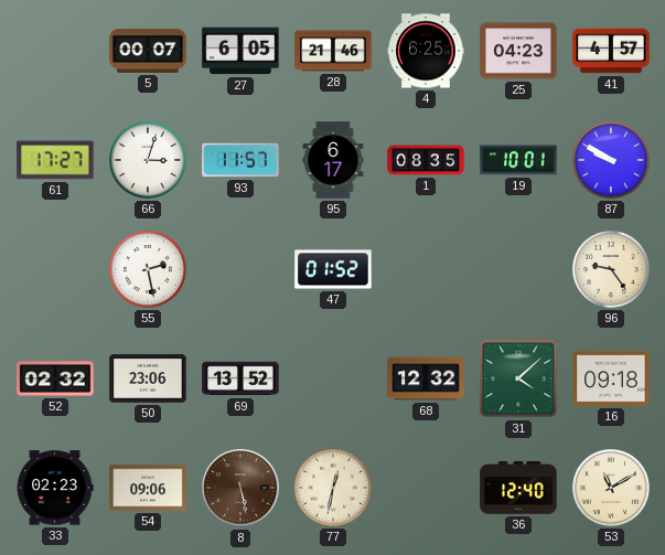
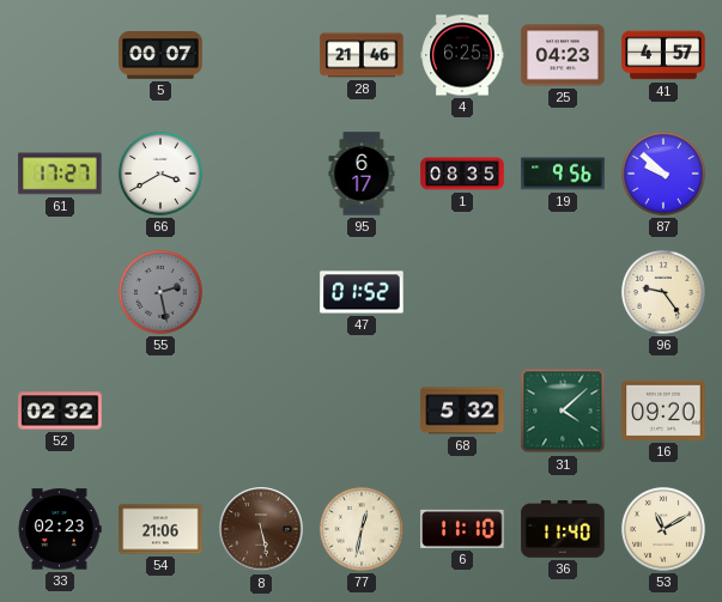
27: 6:05 -> none
66: 3:03 -> 3:40
93: 11:57 -> none
19: 10:01 -> 9:56
87: 9:50 -> 9:52
55 dial: white -> grey
50: 23:06 -> none
69: 13:52 -> none
68: 12:32 -> 5:32
16: 09:18 -> 09:20
54: 09:06 -> 21:06
6: none -> 11:10
36: 12:40 -> 11:40
